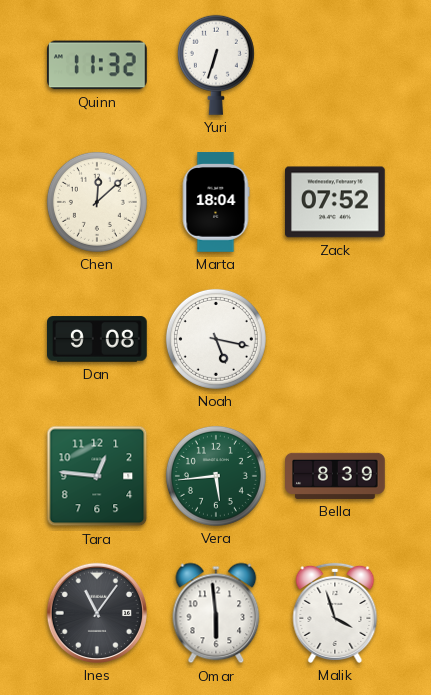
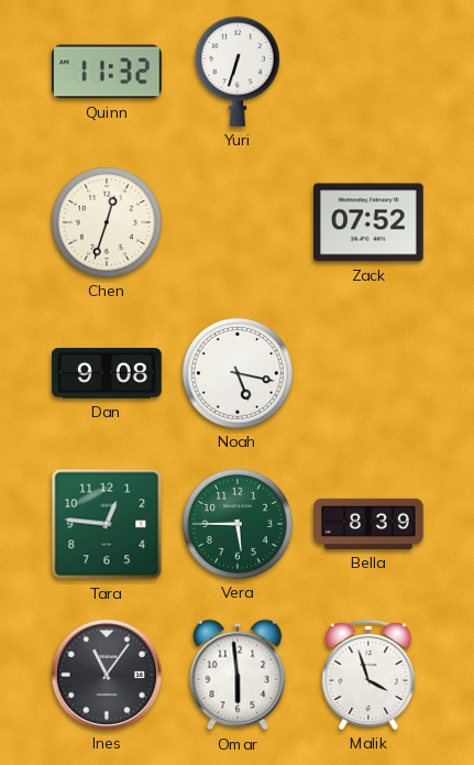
Chen: 12:08 -> 12:33
Marta: 18:04 -> none
Vera: 5:44 -> 5:45
